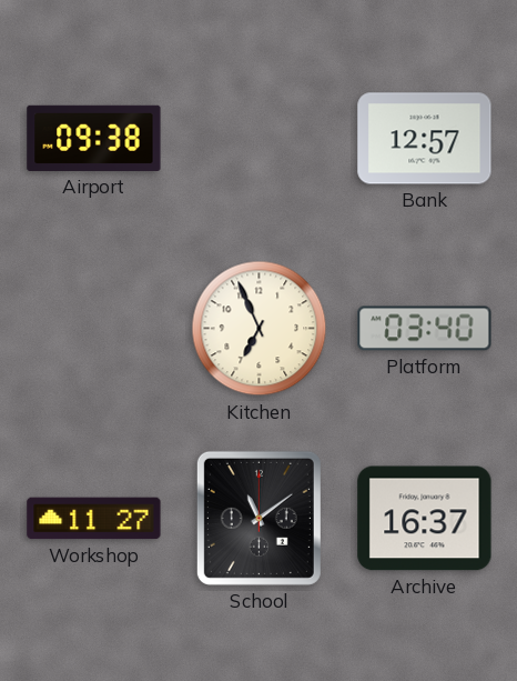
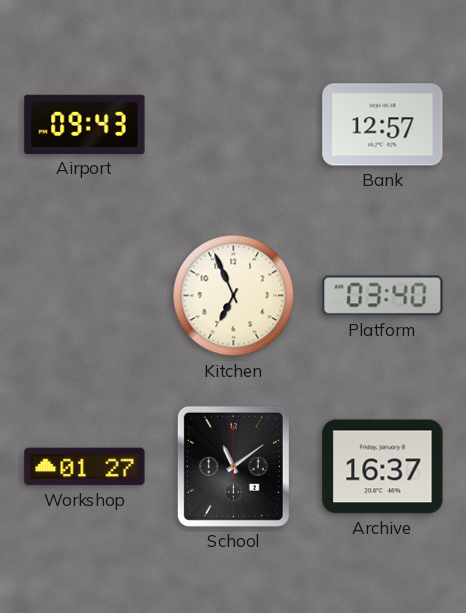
Airport: 09:38 -> 09:43
Workshop: 11:27 -> 01:27
